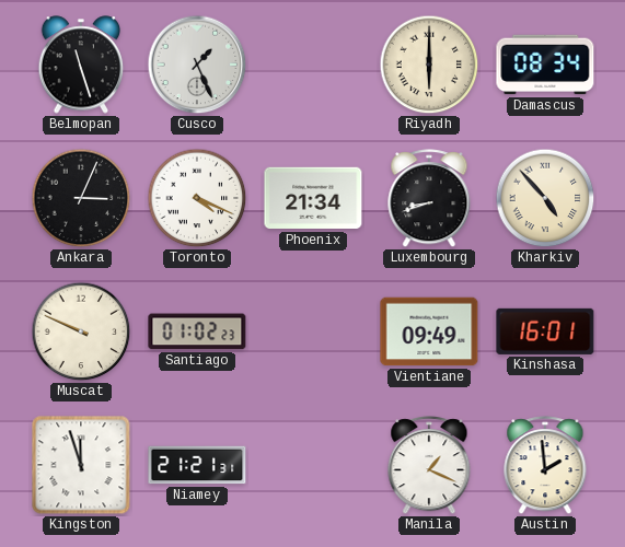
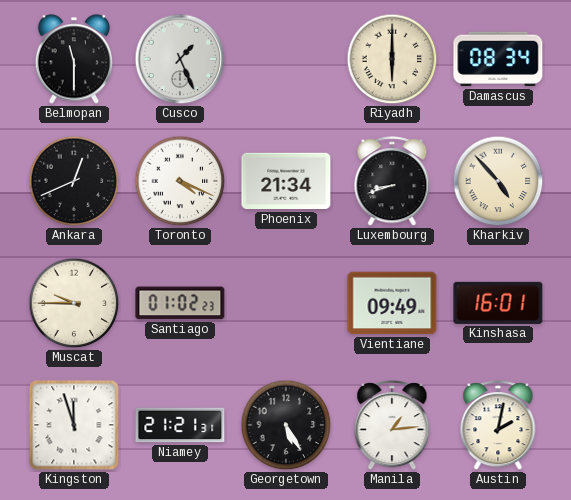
Belmopan: 11:27 -> 11:30
Ankara: 3:04 -> 12:41
Muscat: 9:49 -> 9:45
Georgetown: none -> 5:25
Manila: 1:19 -> 1:14
Austin: 1:59 -> 2:02
